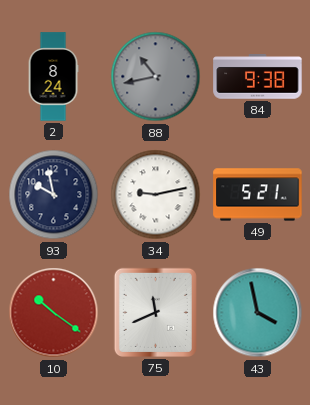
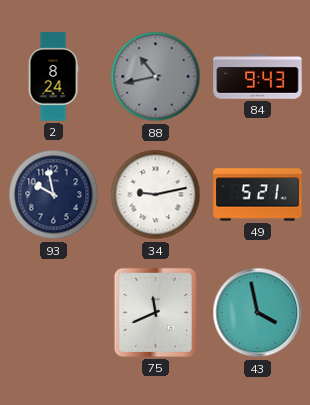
84: 9:38 -> 9:43
10: 10:21 -> none
